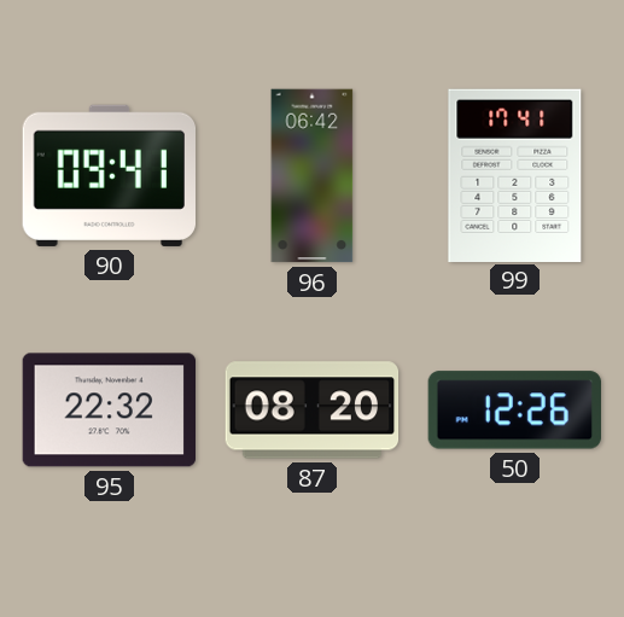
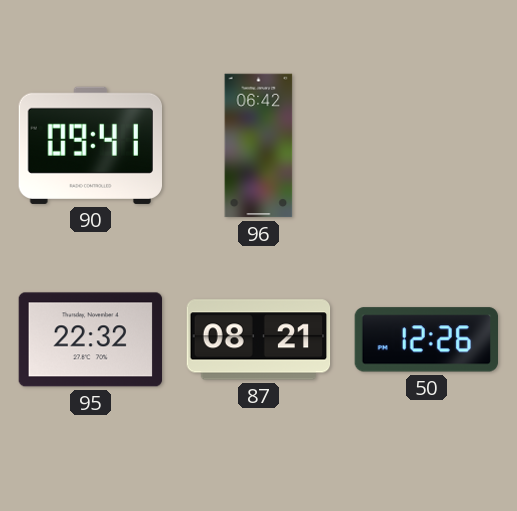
99: 17:41 -> none
87: 08:20 -> 08:21
